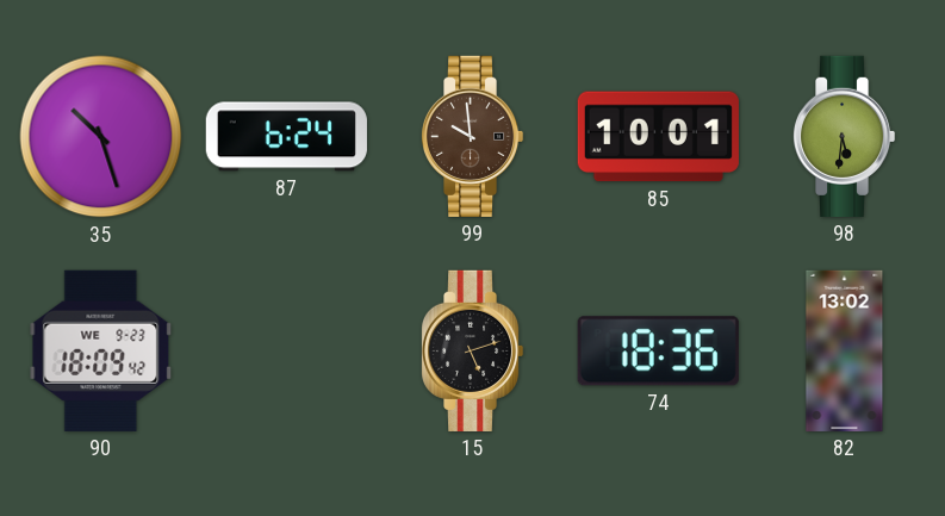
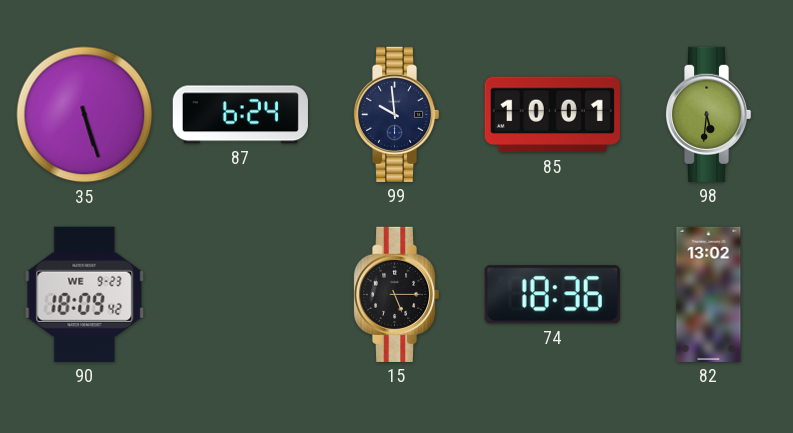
35: 10:27 -> 5:27
99 dial: brown -> navy
15: 5:12 -> 5:15
